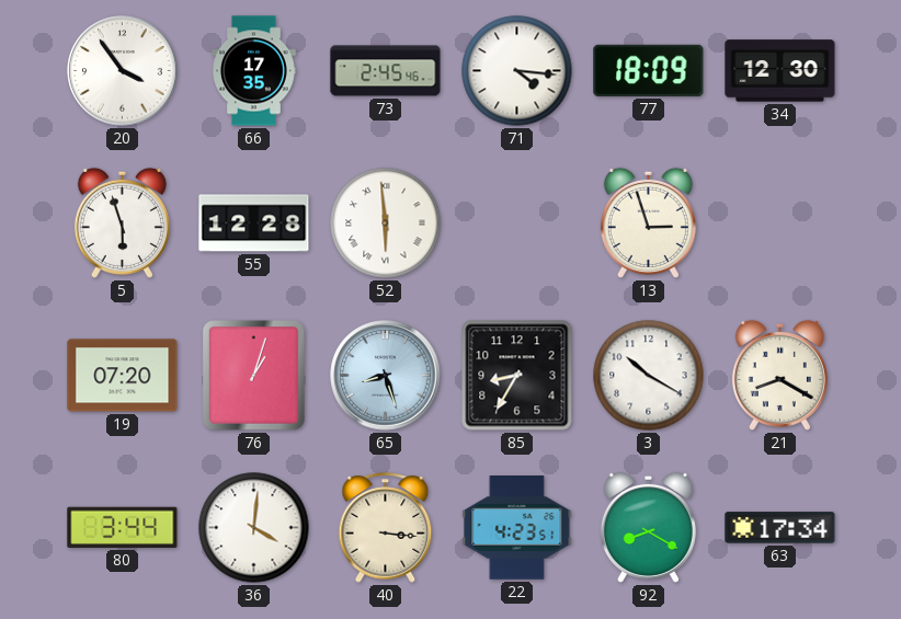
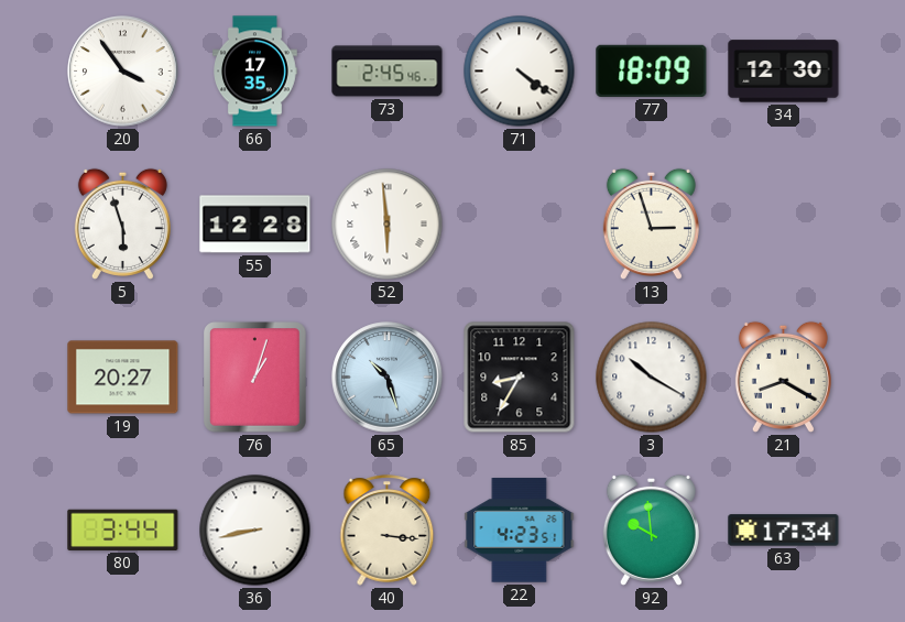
71: 4:16 -> 4:21
19: 07:20 -> 20:27
65: 8:27 -> 10:27
36: 4:01 -> 8:43
92: 8:20 -> 9:59
